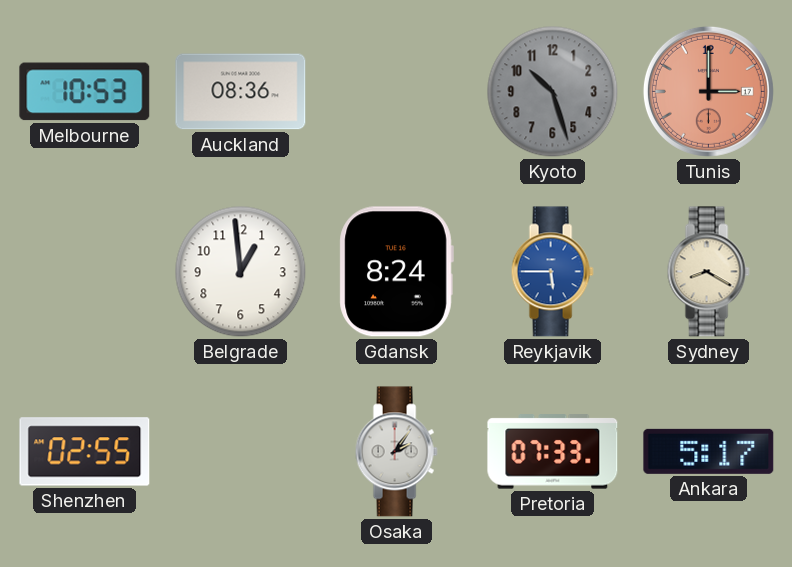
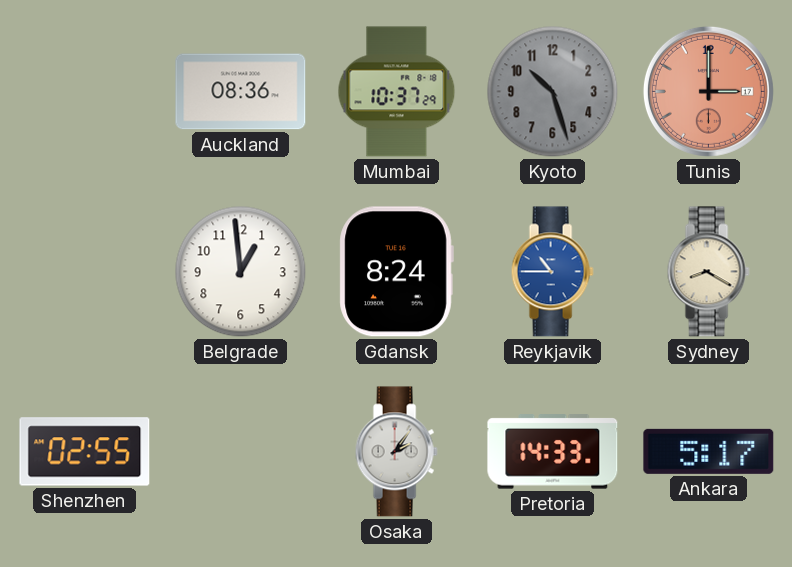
Melbourne: 10:53 -> none
Mumbai: none -> 10:37
Reykjavik: 5:45 -> 10:45
Pretoria: 07:33 -> 14:33
